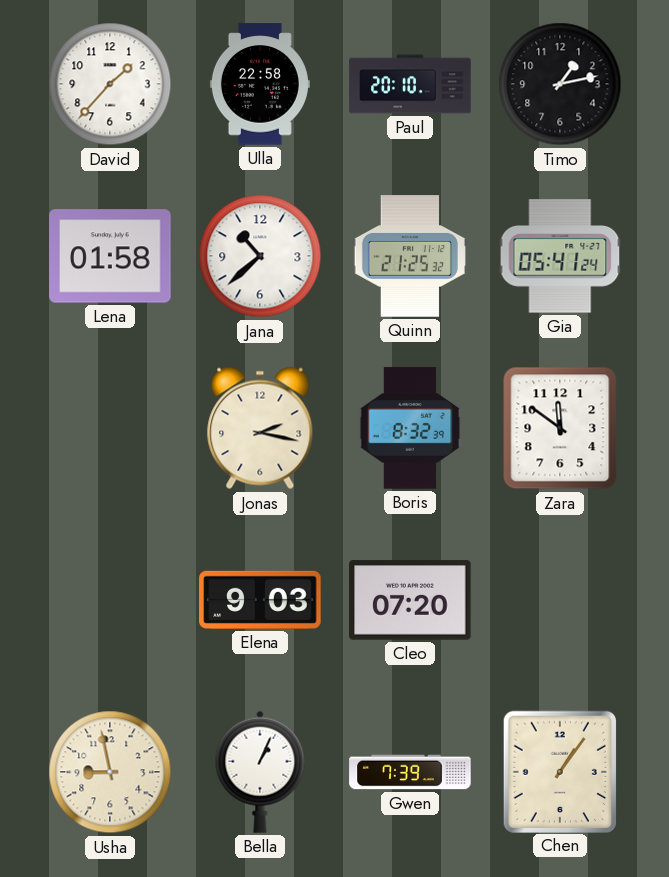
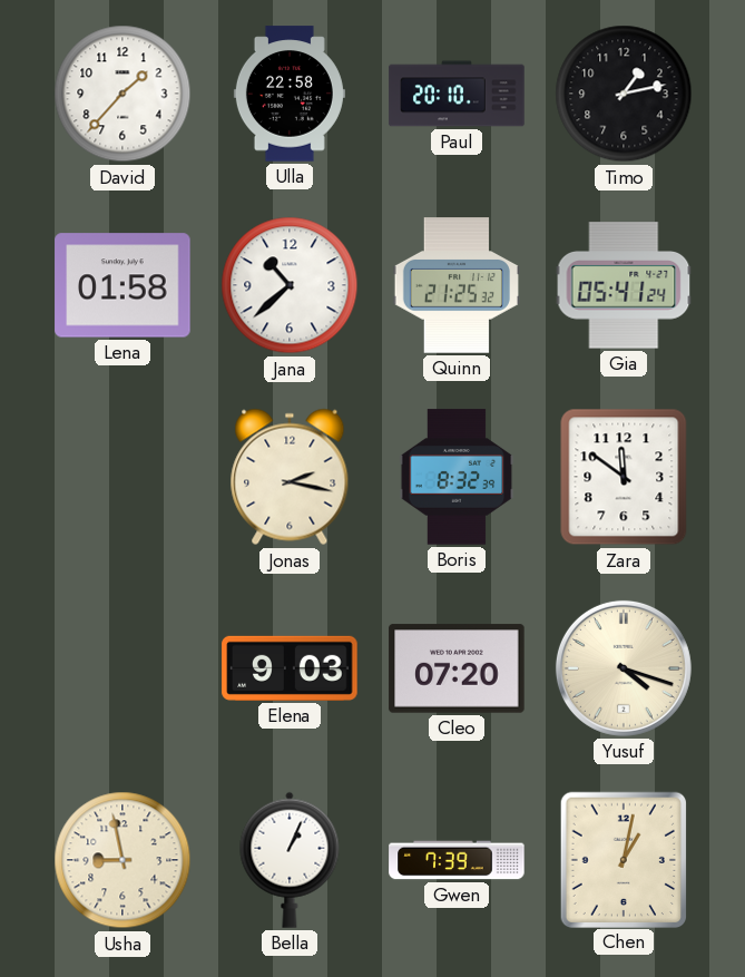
Yusuf: none -> 4:18
Chen: 1:06 -> 1:02
